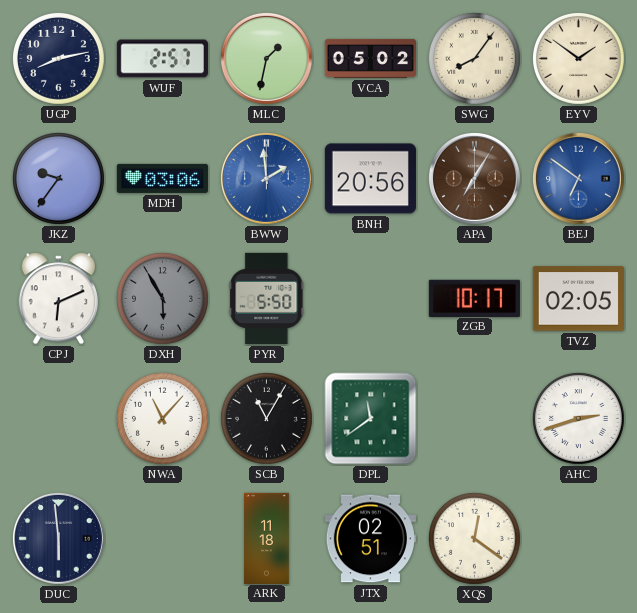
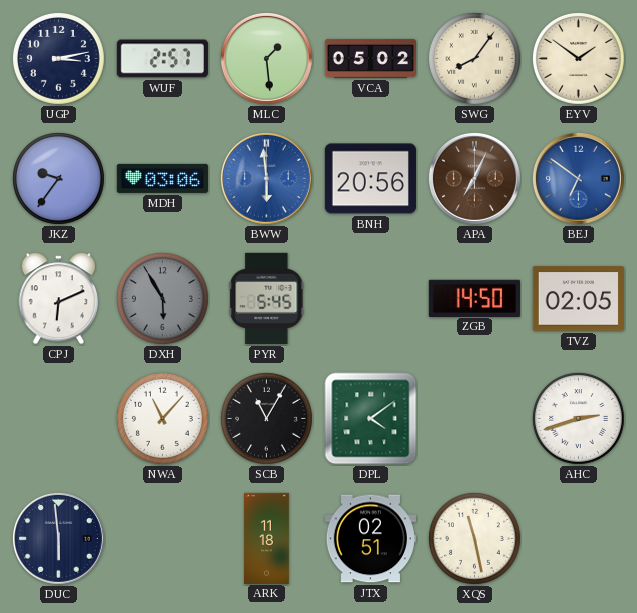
UGP: 8:13 -> 3:13
MLC: 1:32 -> 1:29
BWW: 1:59 -> 5:59
APA: 7:05 -> 7:04
PYR: 5:50 -> 5:45
ZGB: 10:17 -> 14:50
DPL: 11:39 -> 4:09
XQS: 12:21 -> 11:28
